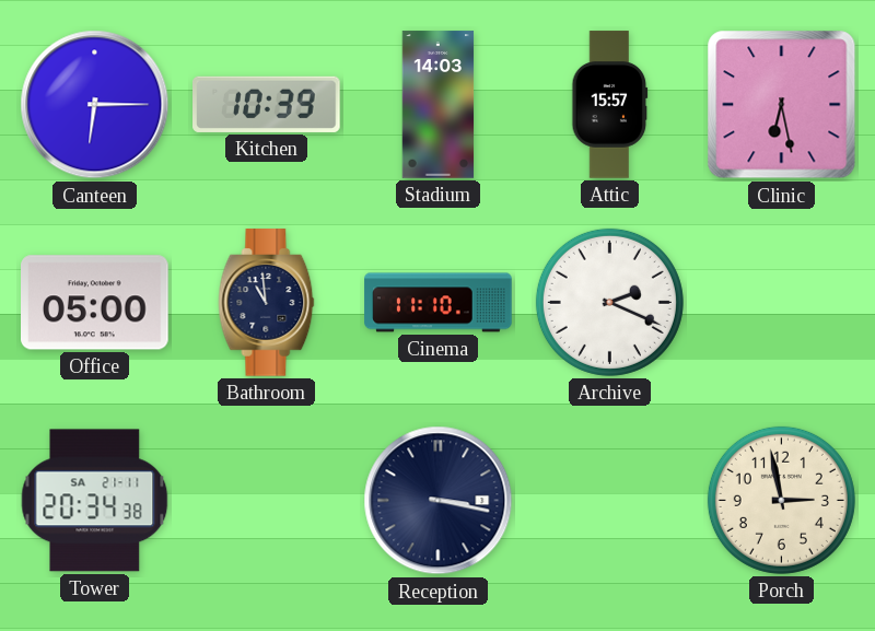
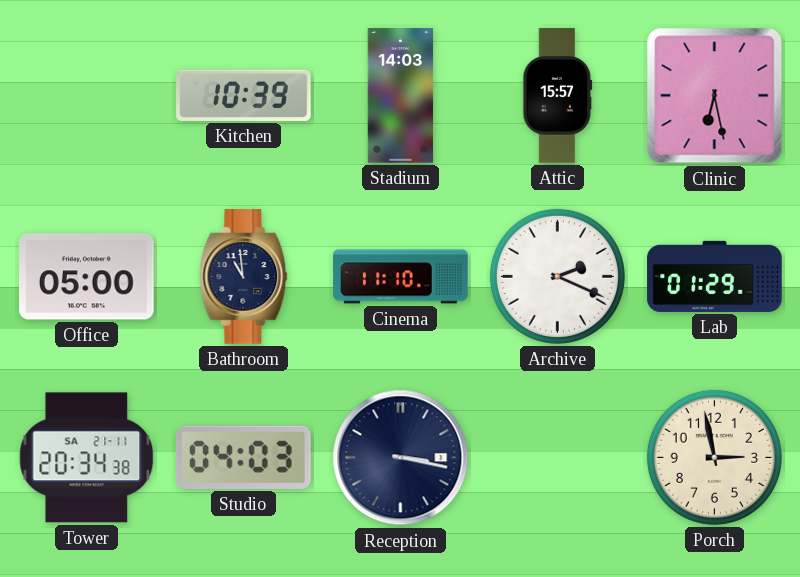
Canteen: 6:15 -> none
Lab: none -> 01:29
Studio: none -> 04:03
